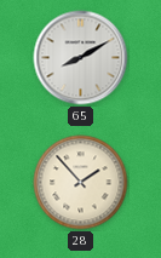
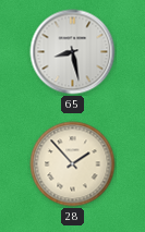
65: 8:10 -> 8:28
